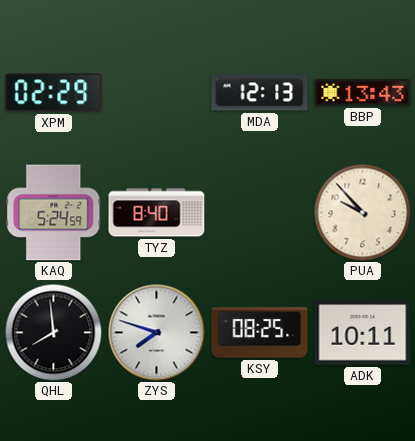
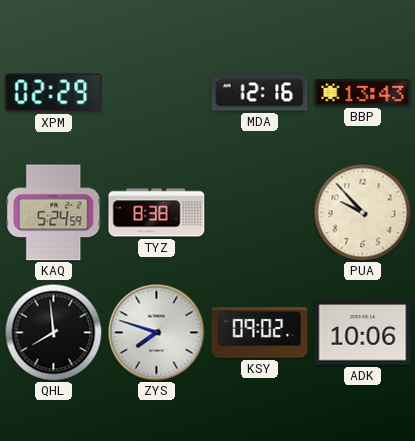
MDA: 12:13 -> 12:16
TYZ: 8:40 -> 8:38
KSY: 08:25 -> 09:02
ADK: 10:11 -> 10:06
